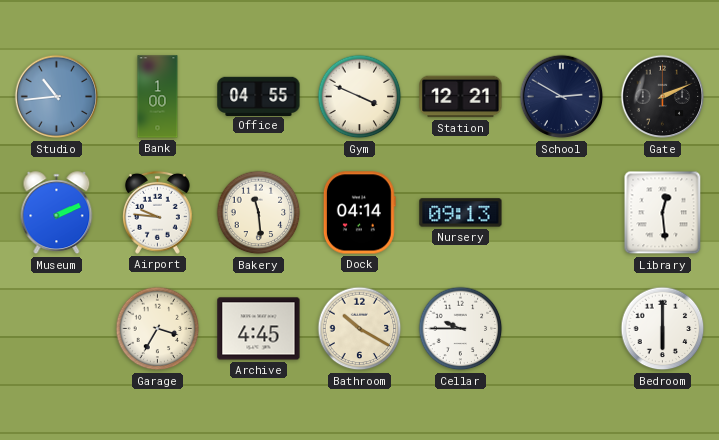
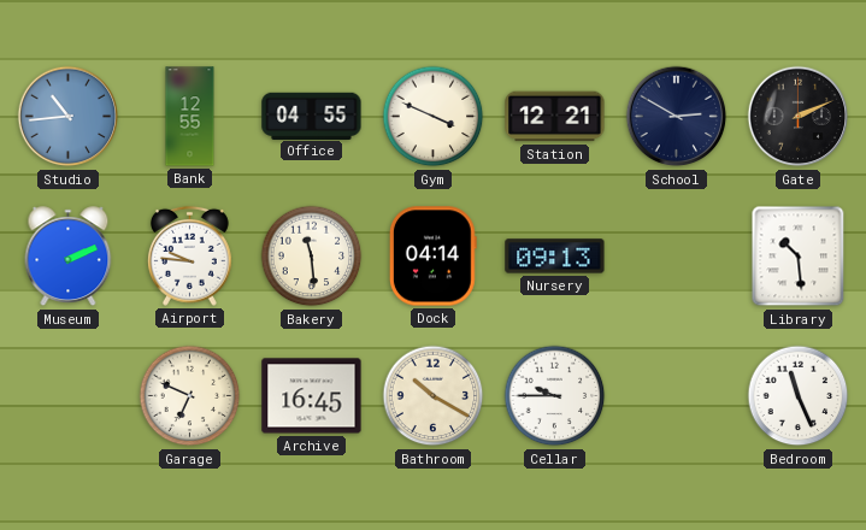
Bank: 1:00 -> 12:55
Library: 12:29 -> 10:29
Garage: 3:35 -> 6:49
Archive: 4:45 -> 16:45
Bedroom: 6:00 -> 11:26
